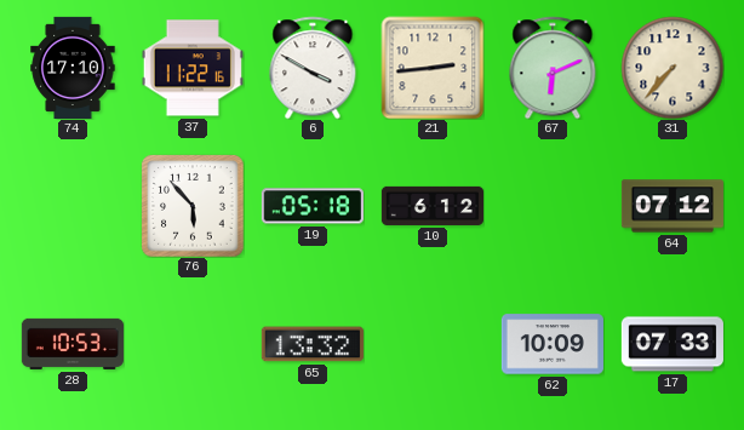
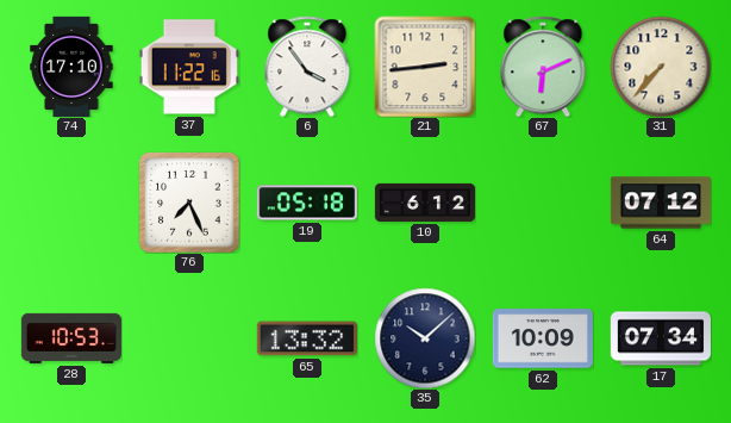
6: 3:50 -> 3:54
76: 5:53 -> 7:26
35: none -> 10:08
17: 07:33 -> 07:34
